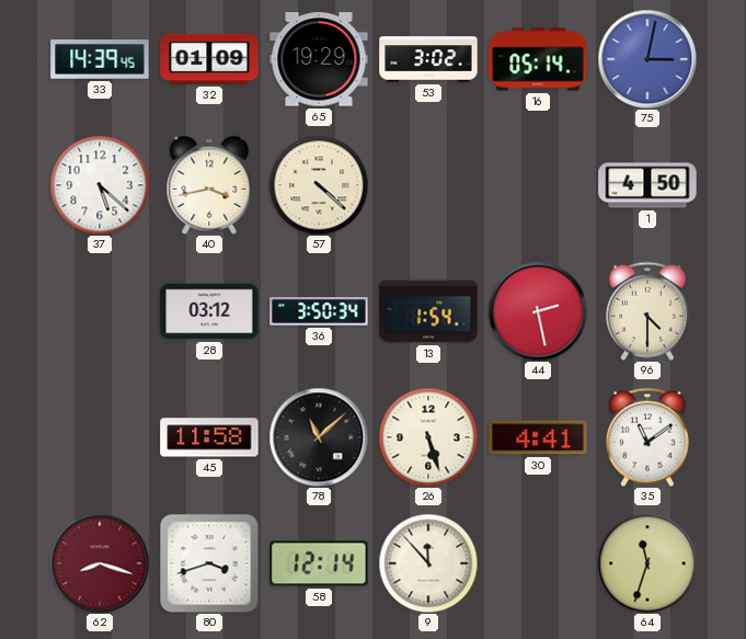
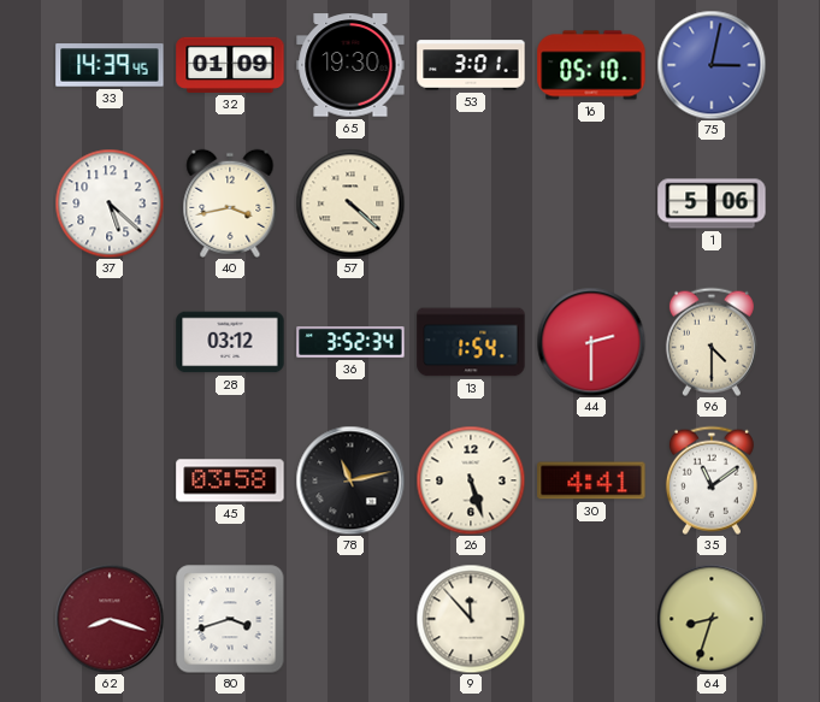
65: 19:29 -> 19:30
53: 3:02 -> 3:01
16: 05:14 -> 05:10
1: 4:50 -> 5:06
36: 3:50 -> 3:52
44: 2:28 -> 2:30
45: 11:58 -> 03:58
78: 11:08 -> 11:13
58: 12:14 -> none
64: 11:33 -> 8:33
